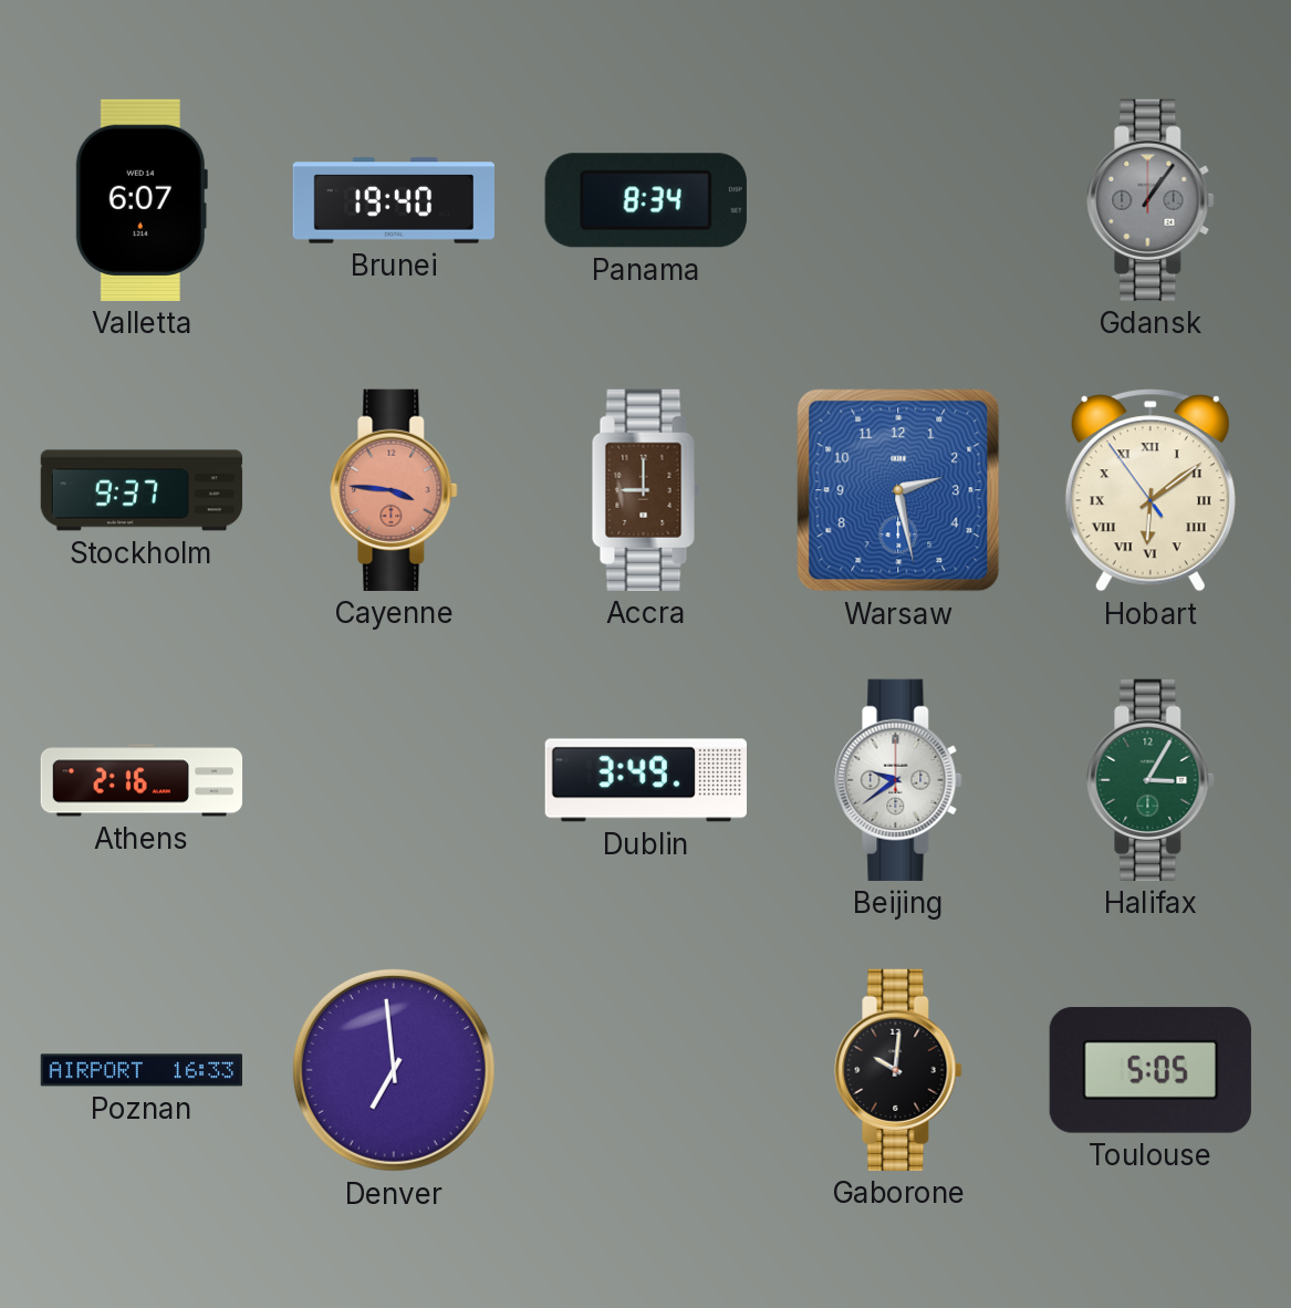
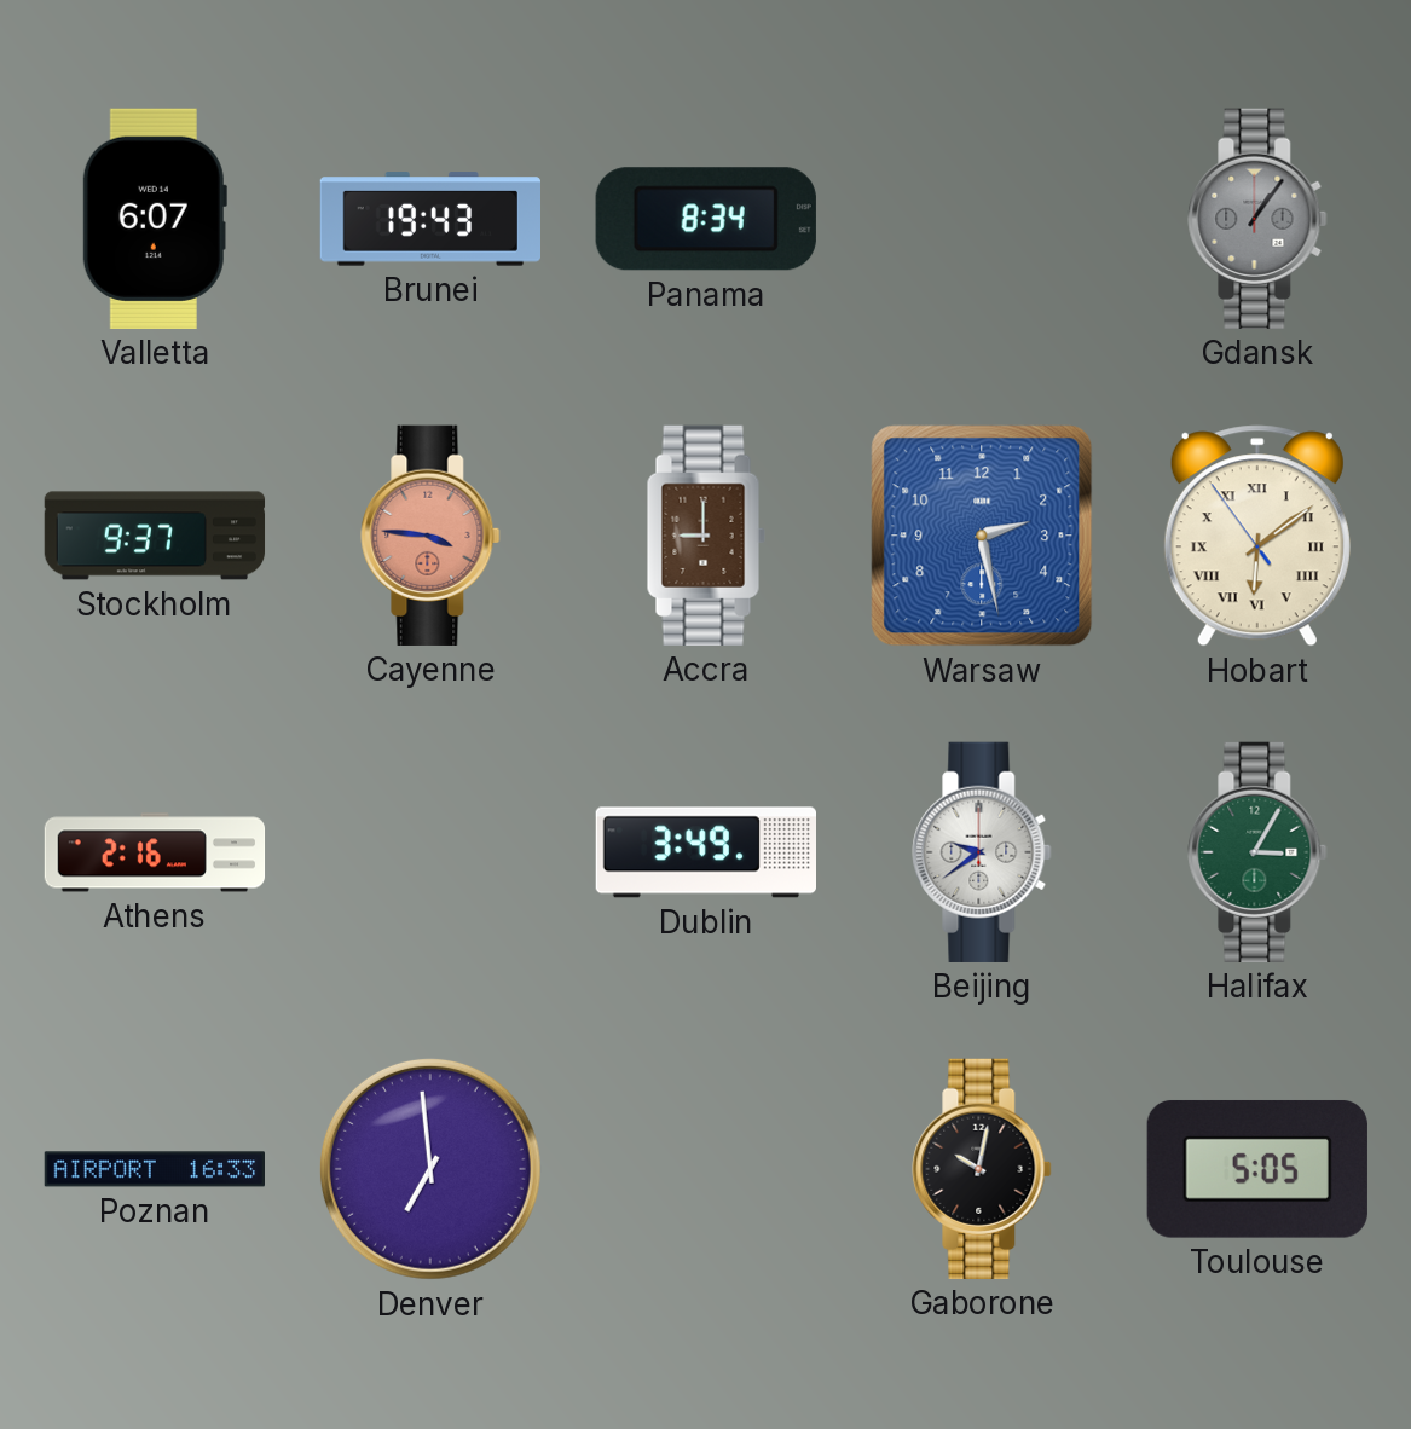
Brunei: 19:40 -> 19:43
Gaborone: 10:01 -> 10:02
